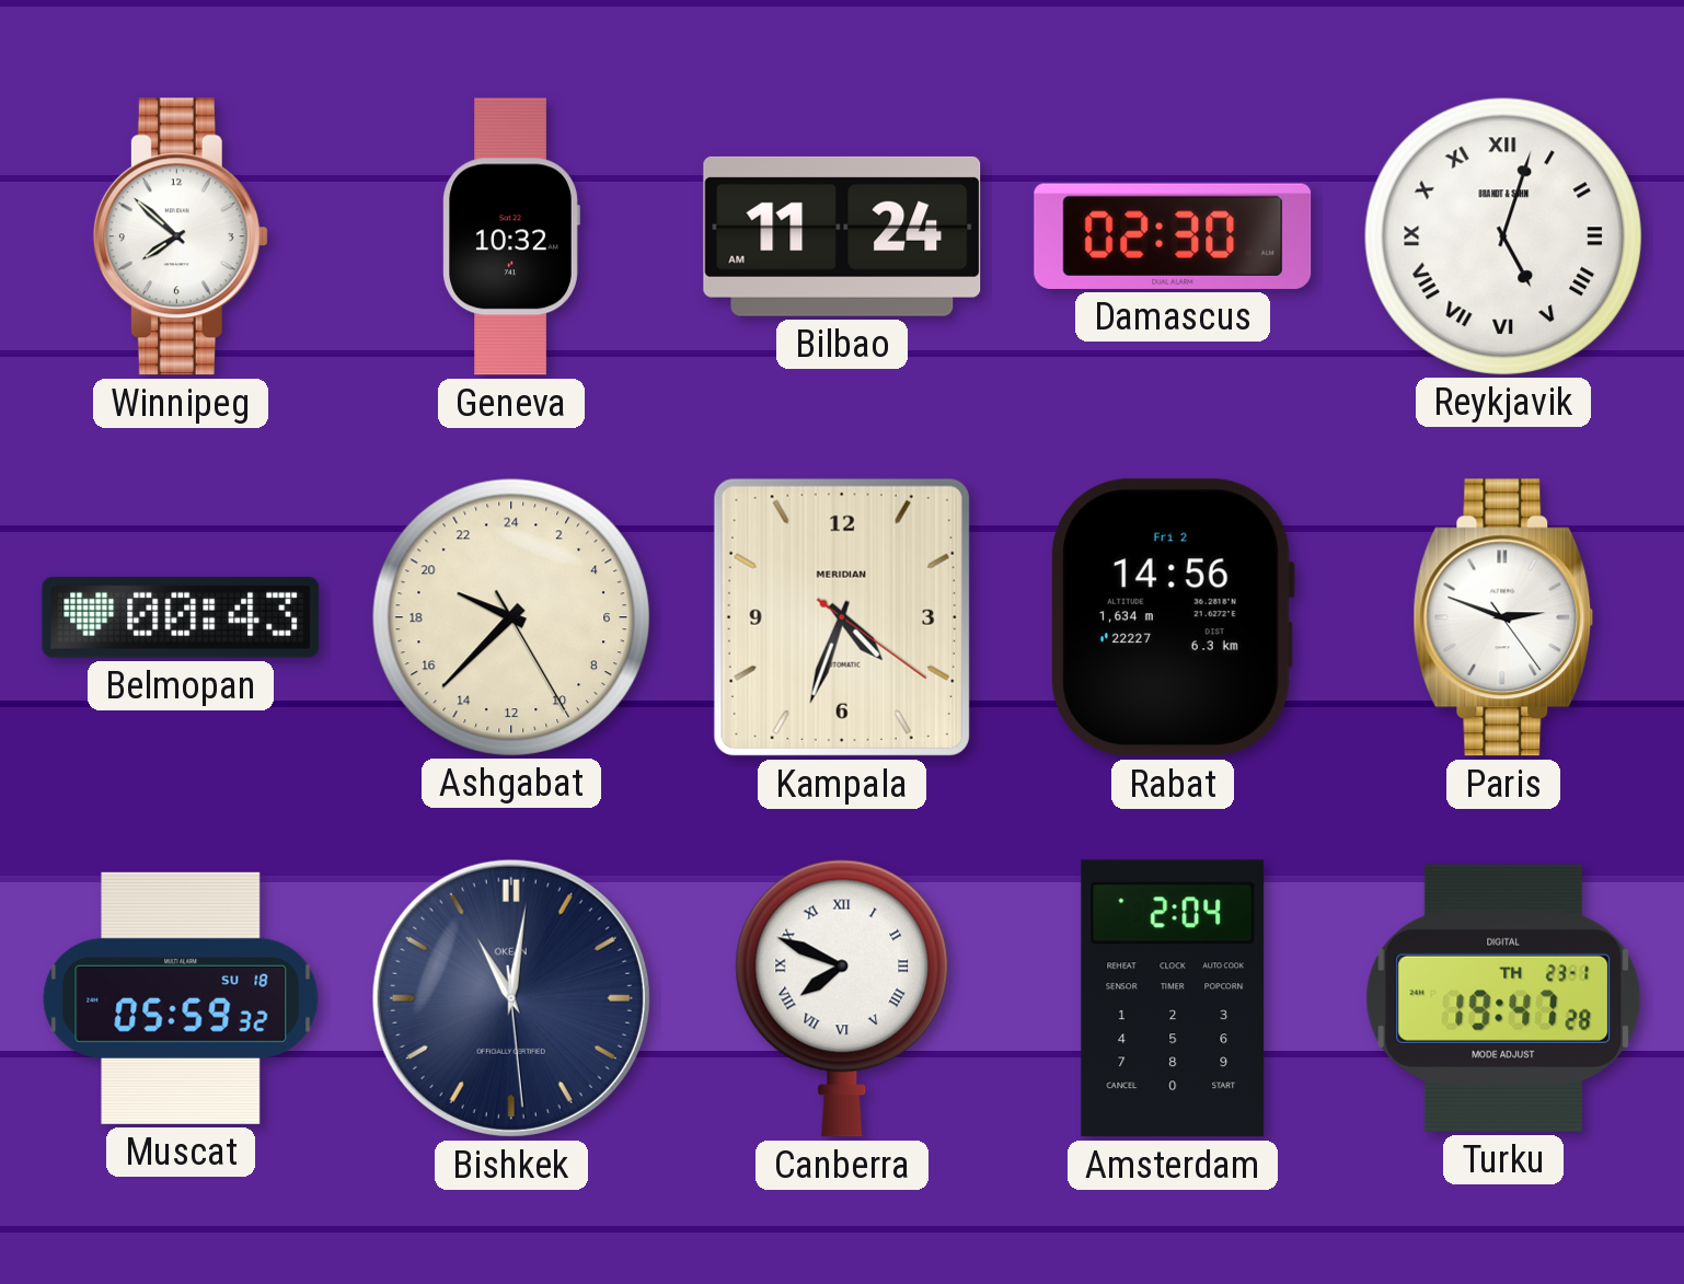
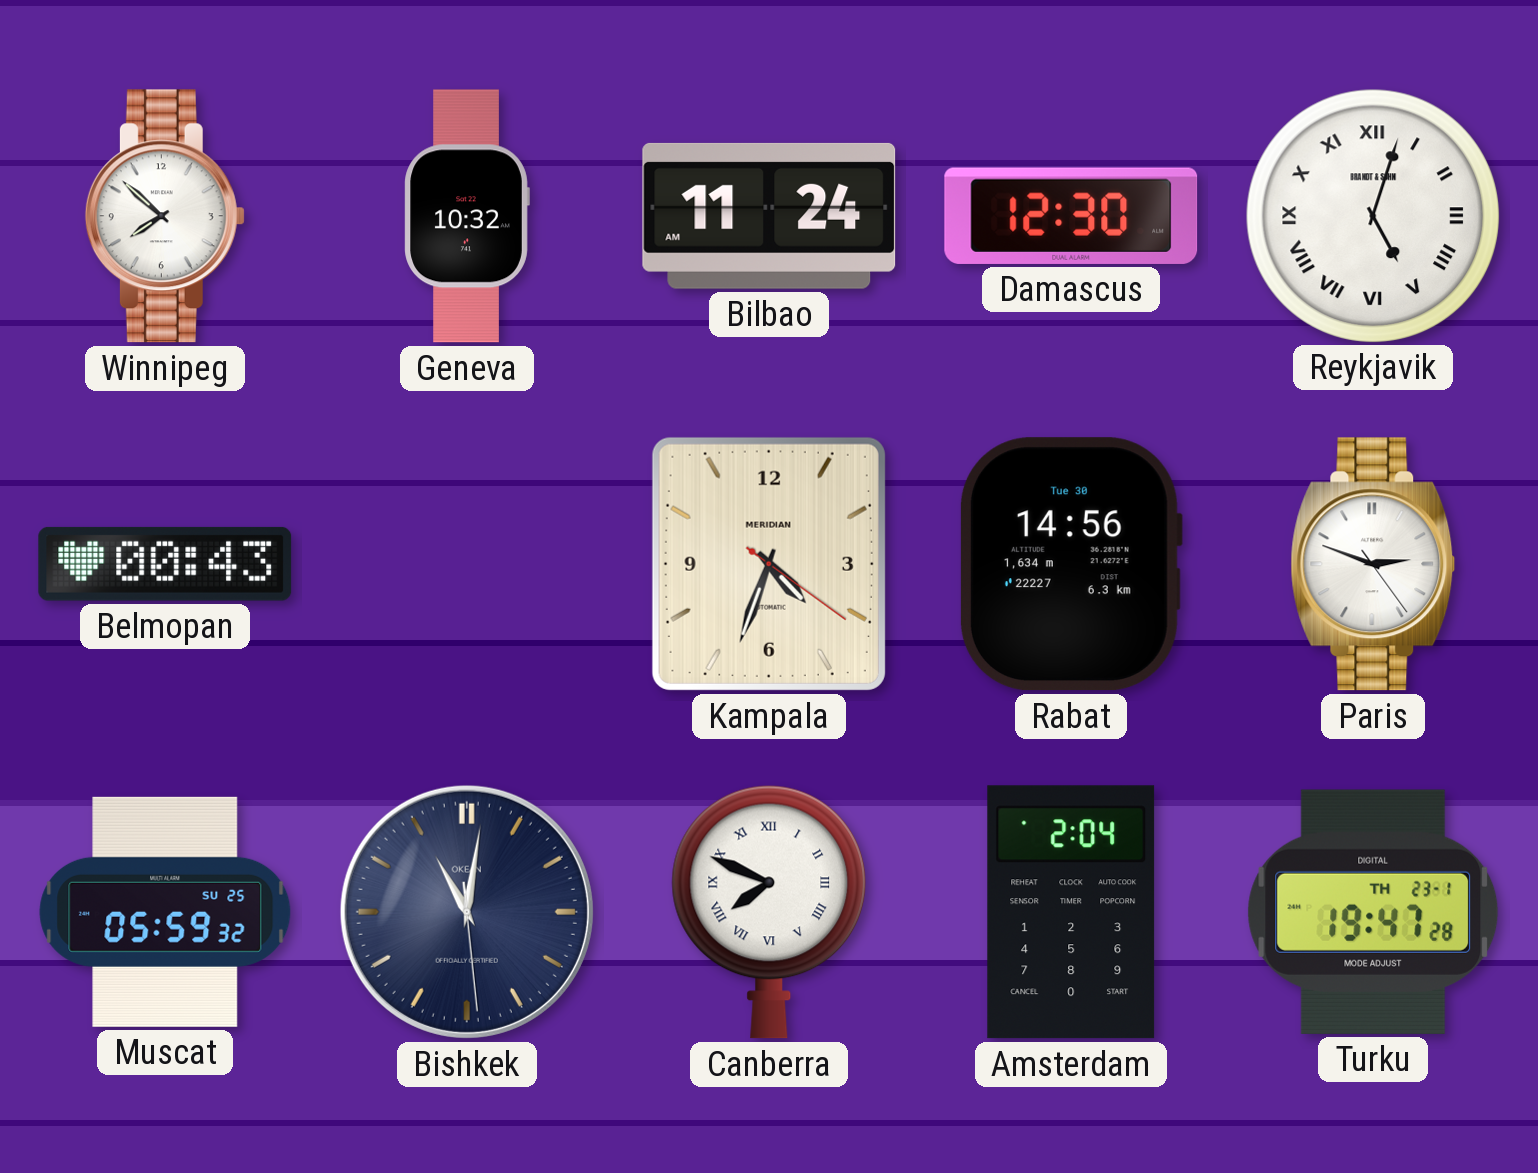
Damascus: 02:30 -> 12:30
Ashgabat: 19:37 -> none
Rabat date: Fri 2 -> Tue 30
Muscat date: SU 18 -> SU 25
